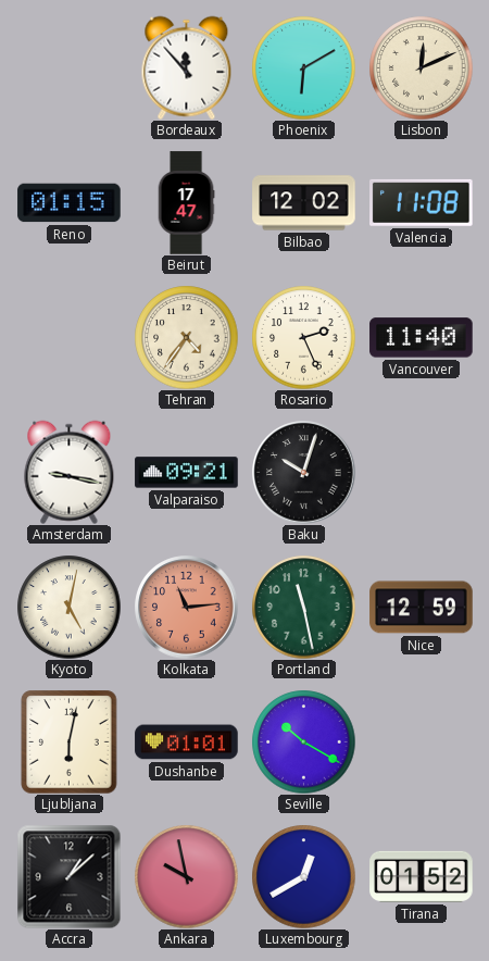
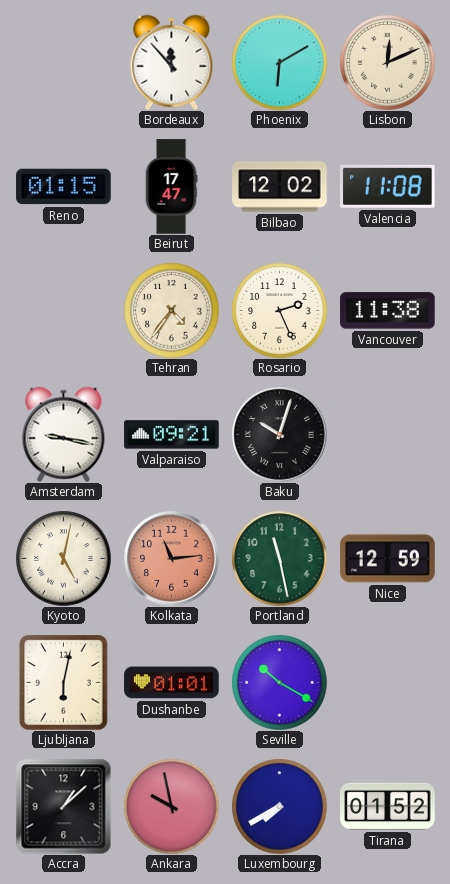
Vancouver: 11:40 -> 11:38
Luxembourg: 12:40 -> 7:40
